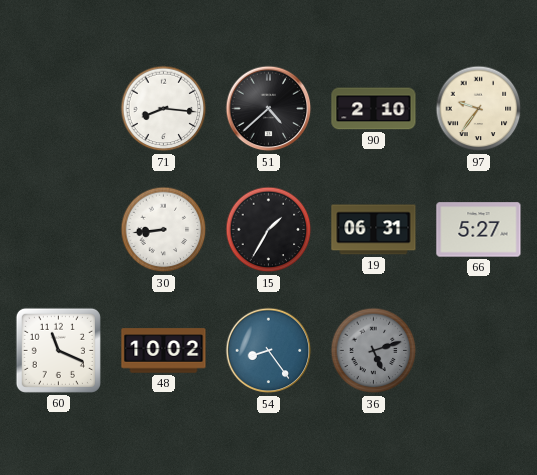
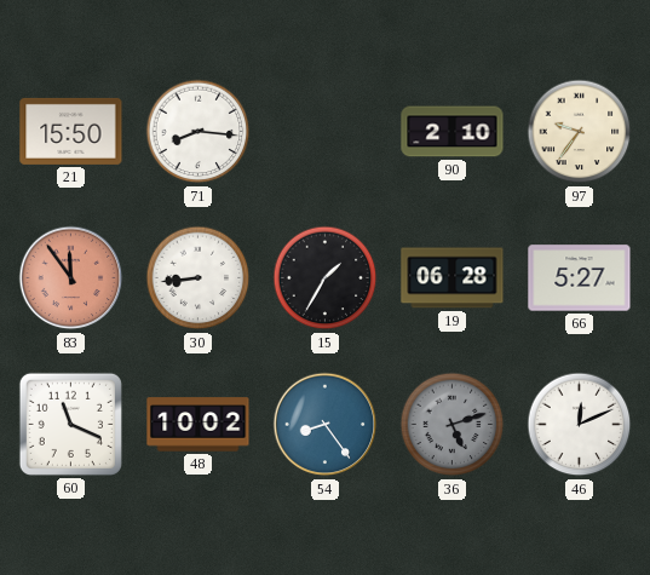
21: none -> 15:50
51: 4:38 -> none
83: none -> 11:54
19: 06:31 -> 06:28
46: none -> 12:11
